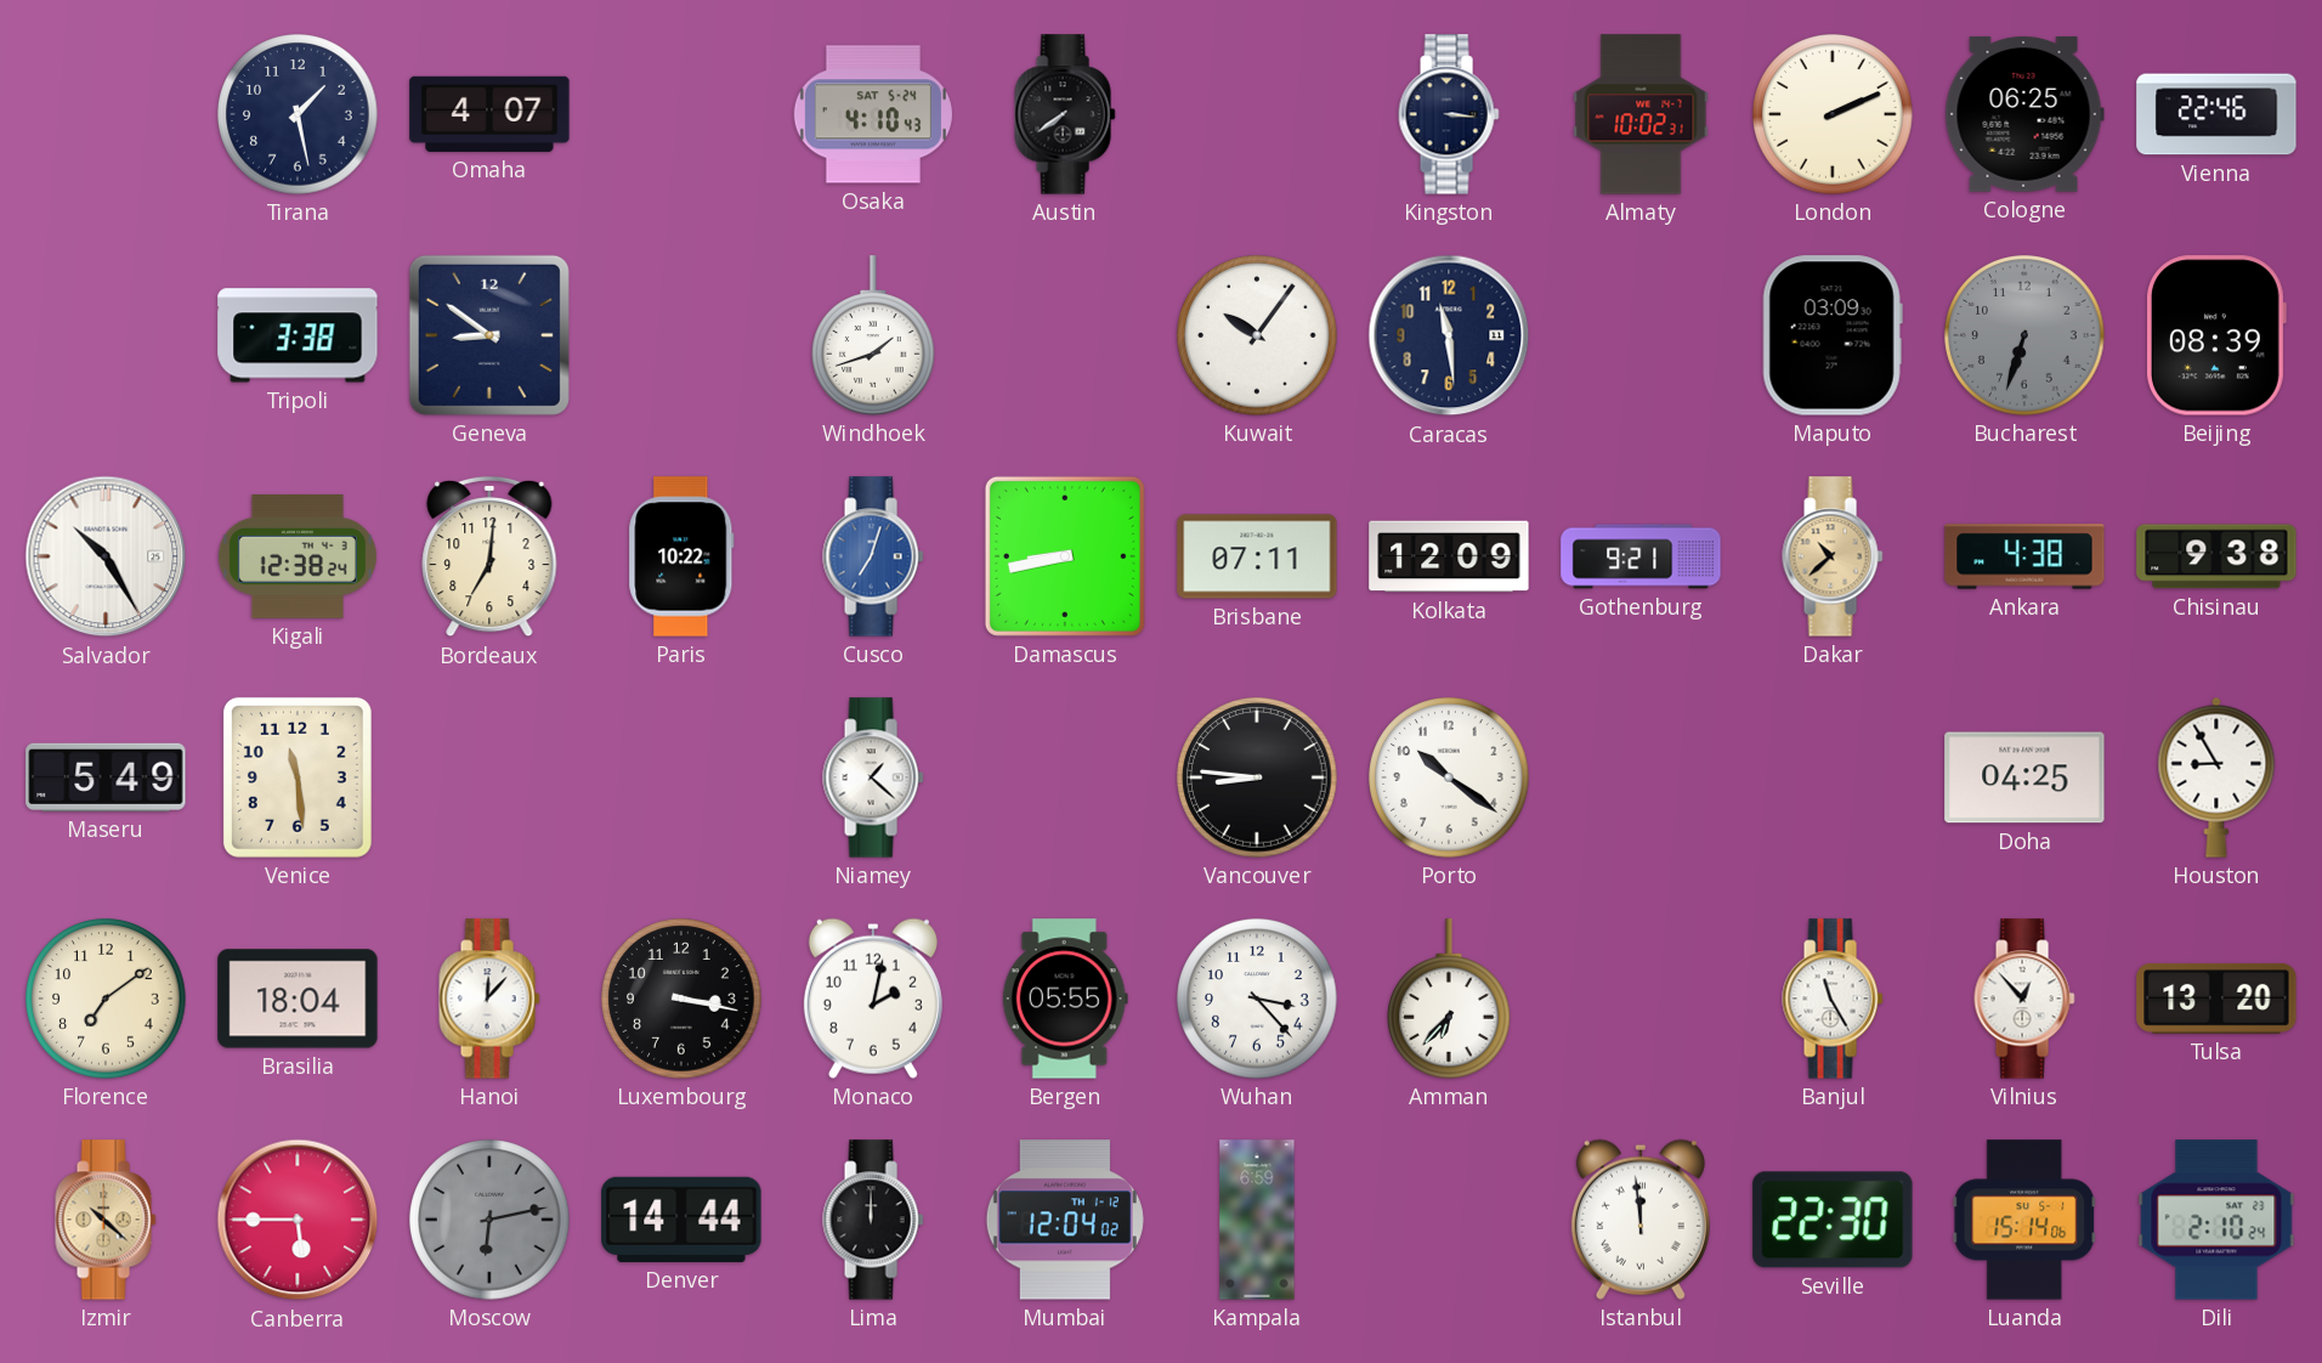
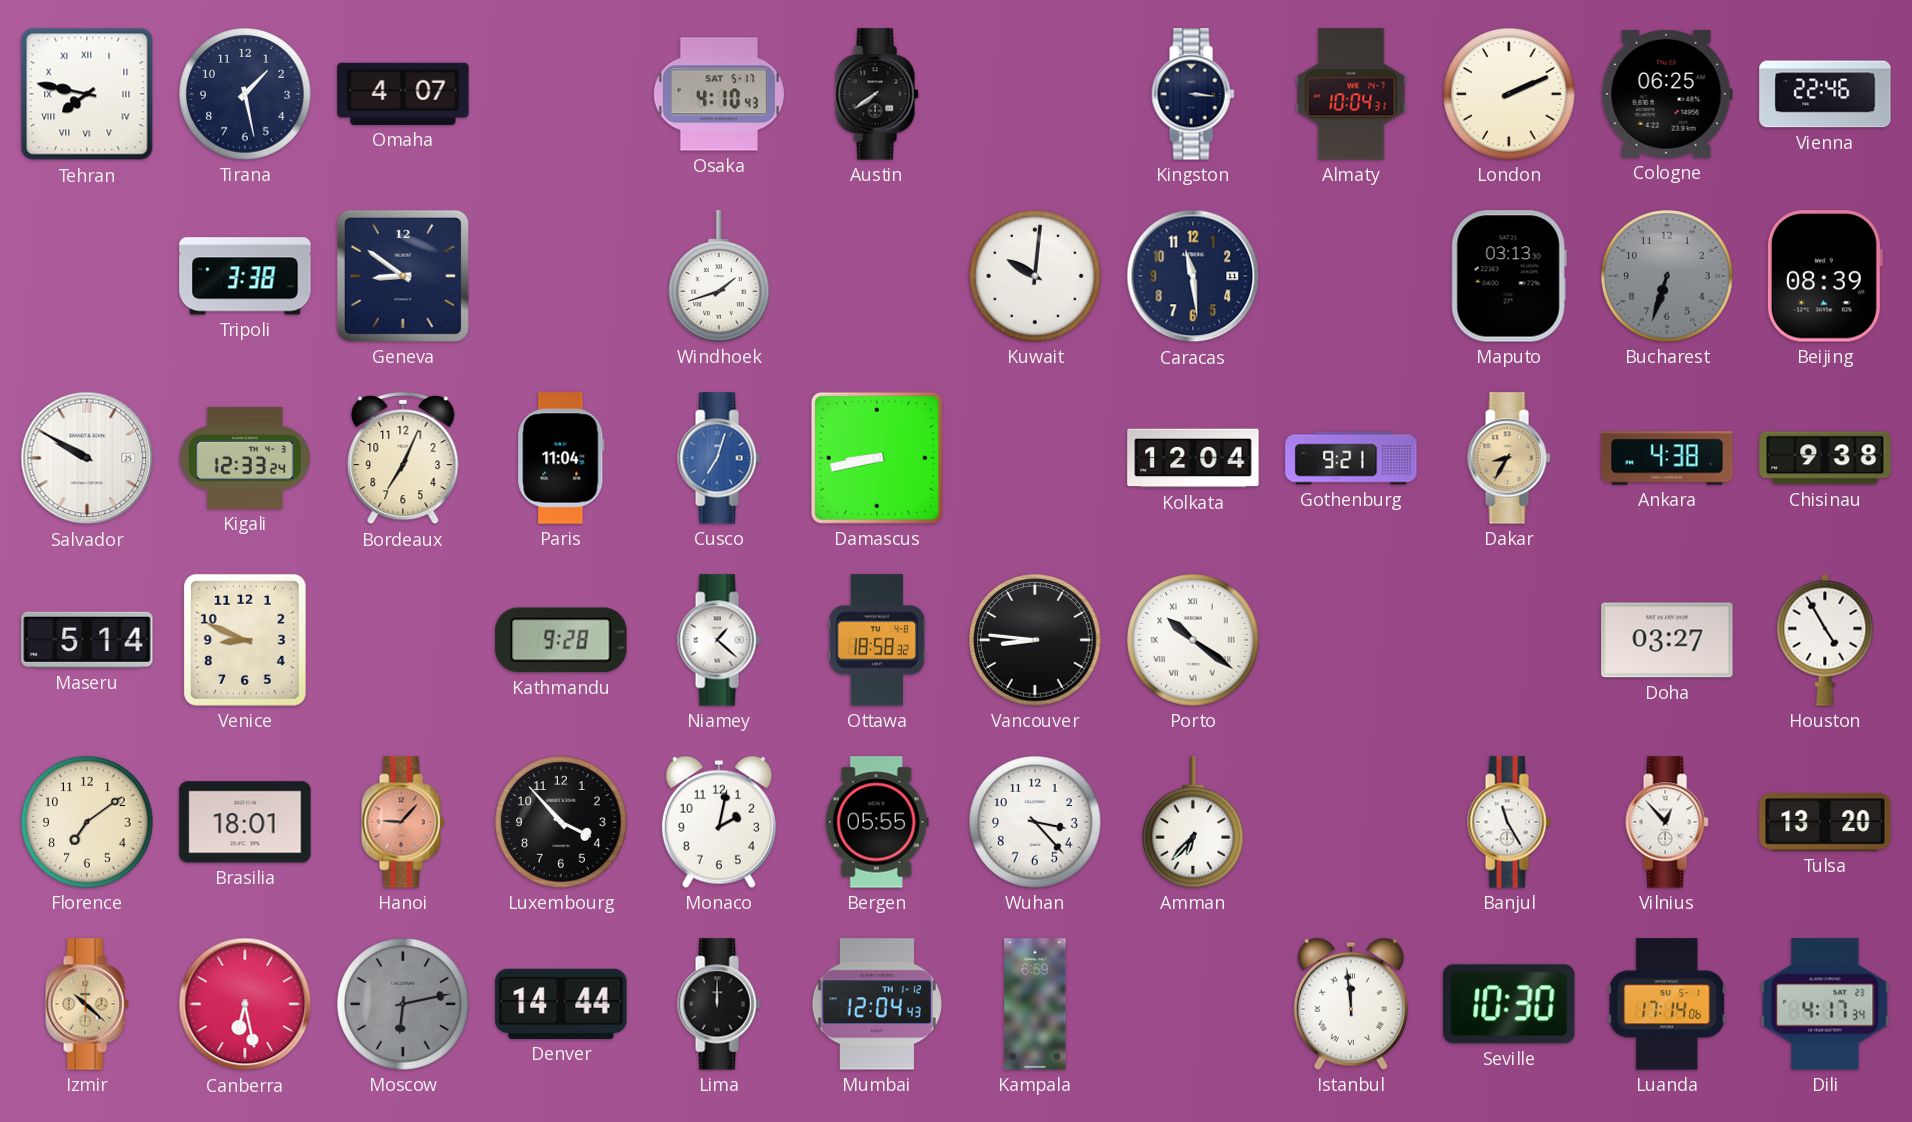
Tehran: none -> 7:47
Osaka date: SAT 5-24 -> SAT 5-17
Almaty: 10:02 -> 10:04
Kuwait: 10:06 -> 10:01
Maputo: 03:09 -> 03:13
Salvador: 10:25 -> 9:50
Kigali: 12:38 -> 12:33
Bordeaux: 7:01 -> 7:04
Paris: 10:22 -> 11:04
Brisbane: 07:11 -> none
Kolkata: 12:09 -> 12:04
Dakar: 10:38 -> 8:35
Maseru: 5:49 -> 5:14
Venice: 11:29 -> 8:49
Kathmandu: none -> 9:28
Ottawa: none -> 18:58
Porto numerals: Arabic -> Roman
Doha: 04:25 -> 03:27
Houston: 8:55 -> 4:55
Brasilia: 18:04 -> 18:01
Hanoi: 12:07 -> 9:07
Hanoi dial: white -> salmon
Luxembourg: 3:17 -> 3:53
Canberra: 5:45 -> 6:28
Mumbai: 12:04:02 -> 12:04:43
Seville: 22:30 -> 10:30
Luanda: 15:14 -> 17:14
Dili: 2:10 -> 4:17
